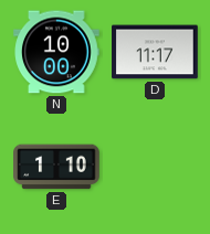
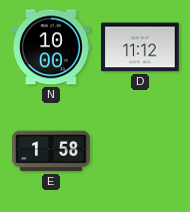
D: 11:17 -> 11:12
E: 1:10 -> 1:58
